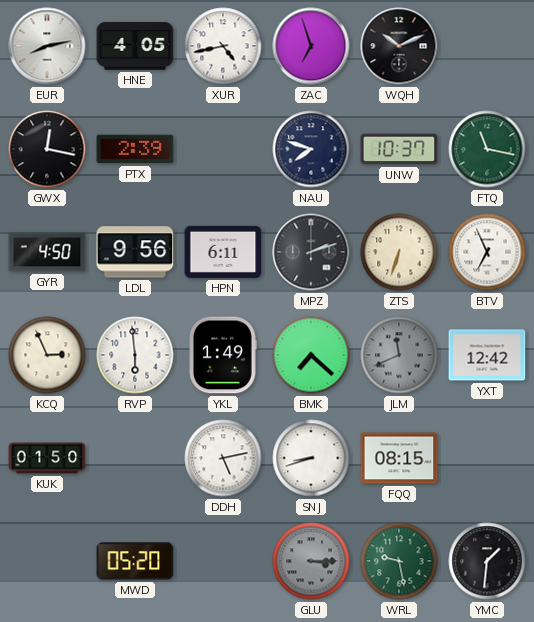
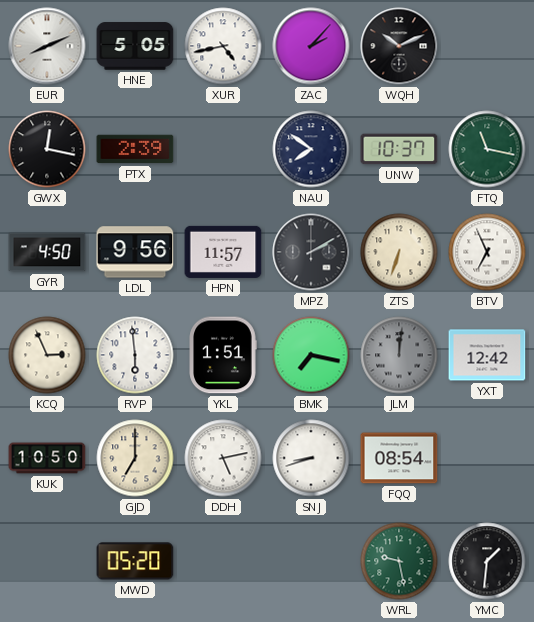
EUR: 8:13 -> 8:11
HNE: 4:05 -> 5:05
ZAC: 6:57 -> 2:07
NAU: 7:48 -> 7:51
HPN: 6:11 -> 11:57
MPZ: 2:12 -> 2:10
YKL: 1:49 -> 1:51
BMK: 7:22 -> 7:17
JLM: 11:41 -> 12:01
KUK: 01:50 -> 10:50
GJD: none -> 7:00
FQQ: 08:15 -> 08:54
GLU: 3:15 -> none
